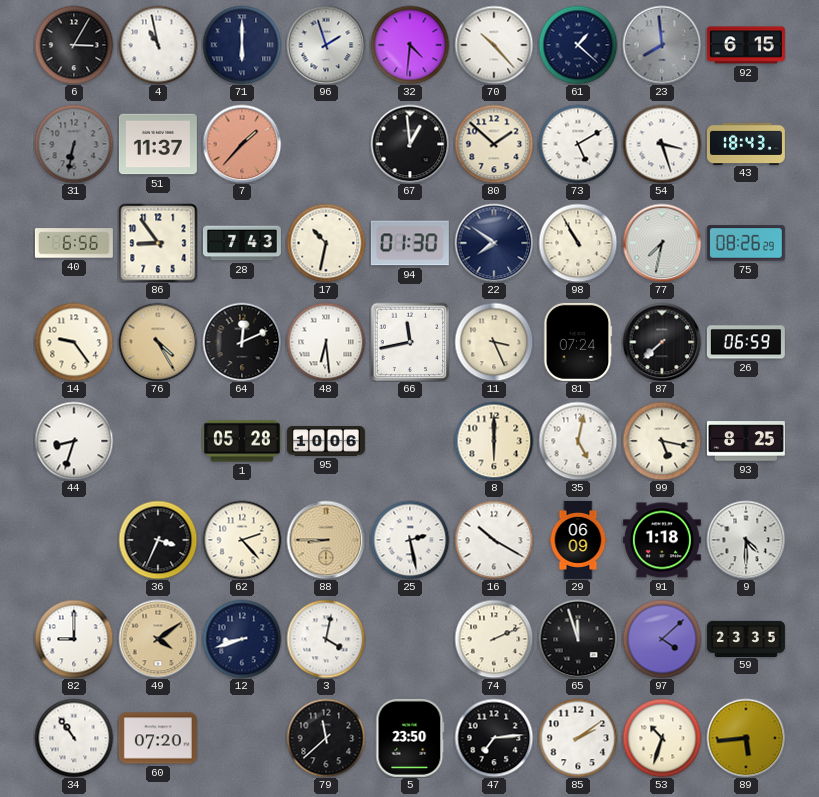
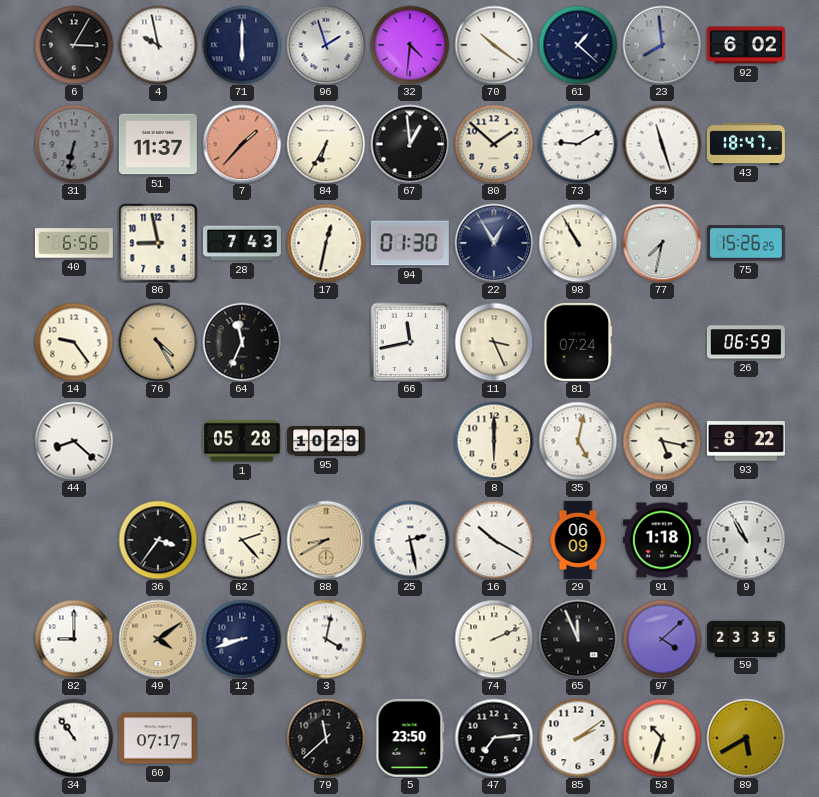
4: 10:58 -> 9:58
70: 10:23 -> 10:21
92: 6:15 -> 6:02
84: none -> 6:35
73: 5:10 -> 9:10
54: 3:27 -> 11:27
43: 18:43 -> 18:47
86: 8:54 -> 8:58
17: 10:32 -> 12:32
22: 7:51 -> 12:55
75: 08:26 -> 15:26
64: 12:11 -> 11:34
48: 6:29 -> none
87: 7:38 -> none
44: 8:33 -> 8:22
95: 10:06 -> 10:29
93: 8:25 -> 8:22
36: 3:34 -> 3:36
88: 8:45 -> 8:40
9: 4:30 -> 10:55
65: 11:57 -> 11:56
60: 07:20 -> 07:17
89: 5:44 -> 5:40
